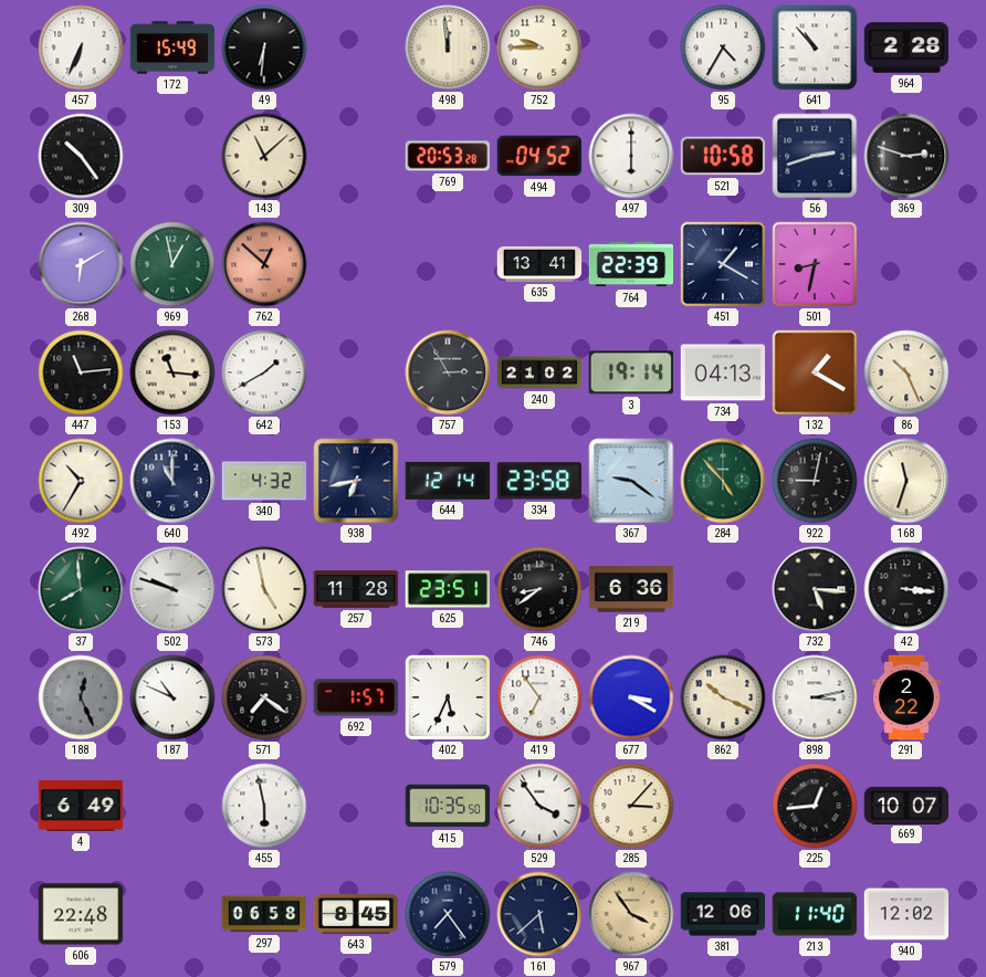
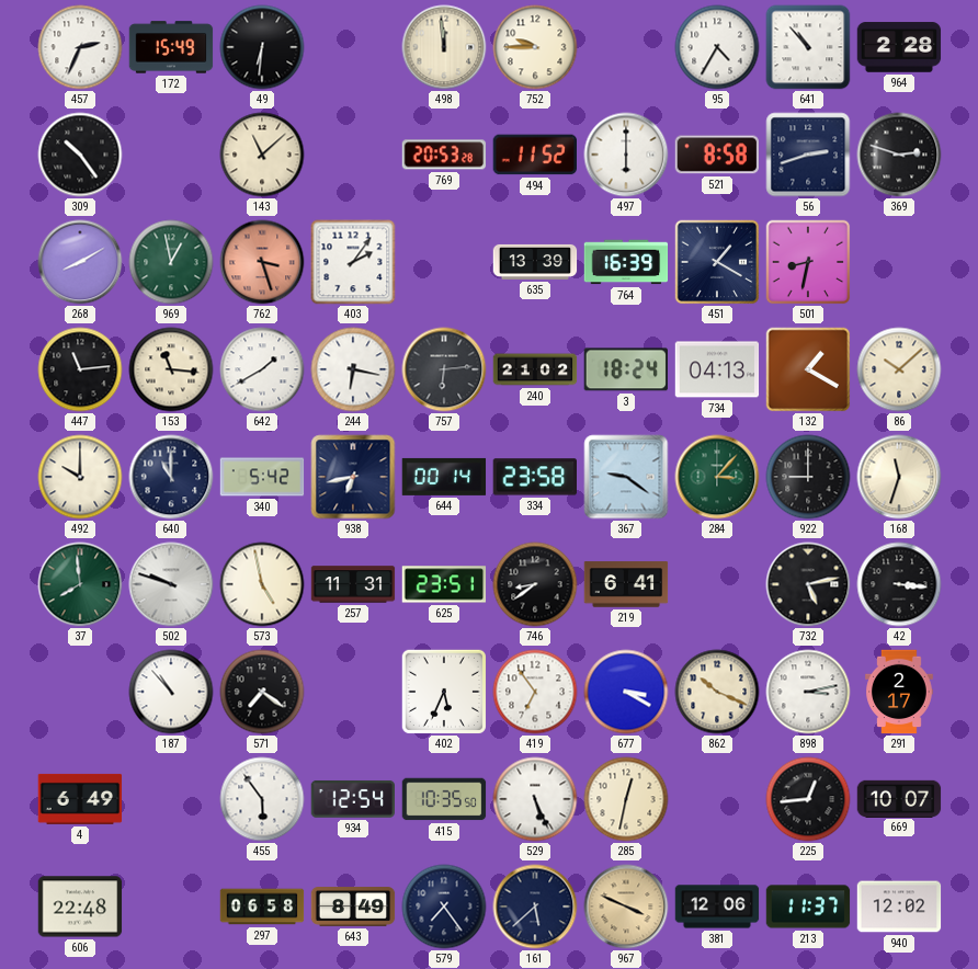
457: 6:34 -> 2:34
494: 04:52 -> 11:52
521: 10:58 -> 8:58
268: 6:10 -> 8:10
762: 12:52 -> 3:27
403: none -> 2:06
635: 13:41 -> 13:39
764: 22:39 -> 16:39
244: none -> 6:17
757: 2:55 -> 6:14
3: 19:14 -> 18:24
86: 10:26 -> 10:08
492: 10:35 -> 10:00
340: 4:32 -> 5:42
644: 12:14 -> 00:14
284: 4:53 -> 3:07
922: 9:02 -> 9:00
257: 11:28 -> 11:31
219: 6:36 -> 6:41
732: 5:16 -> 5:13
188: 12:26 -> none
187: 10:49 -> 10:53
692: 1:57 -> none
291: 2:22 -> 2:17
455: 5:58 -> 5:54
934: none -> 12:54
529: 3:54 -> 5:26
285: 3:07 -> 12:32
643: 8:45 -> 8:49
967: 3:54 -> 3:49
213: 11:40 -> 11:37
